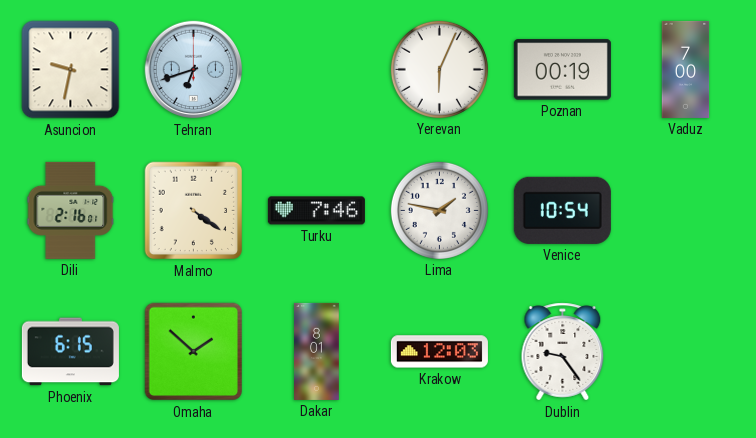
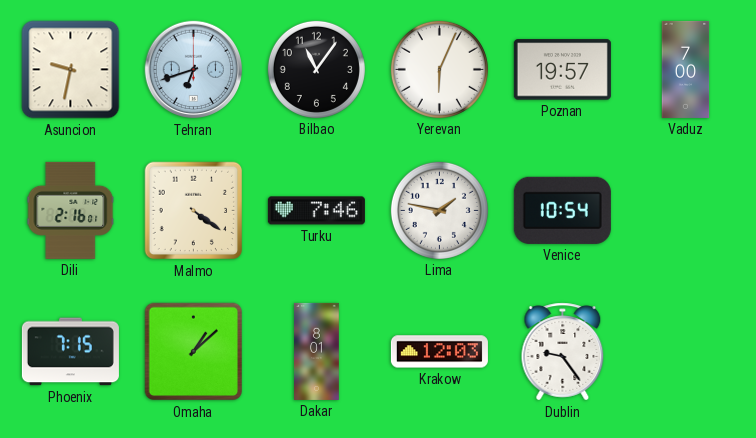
Bilbao: none -> 11:06
Poznan: 00:19 -> 19:57
Phoenix: 6:15 -> 7:15
Omaha: 1:52 -> 1:08
